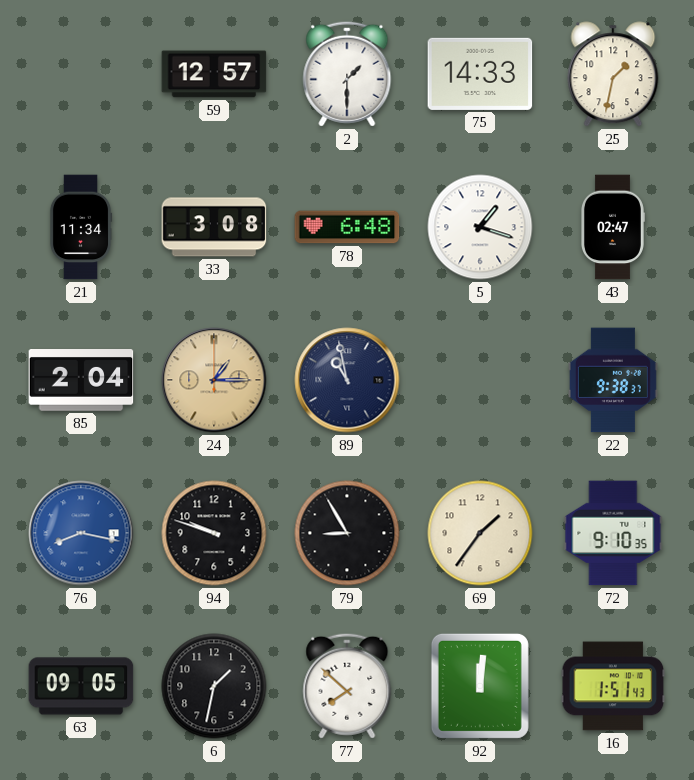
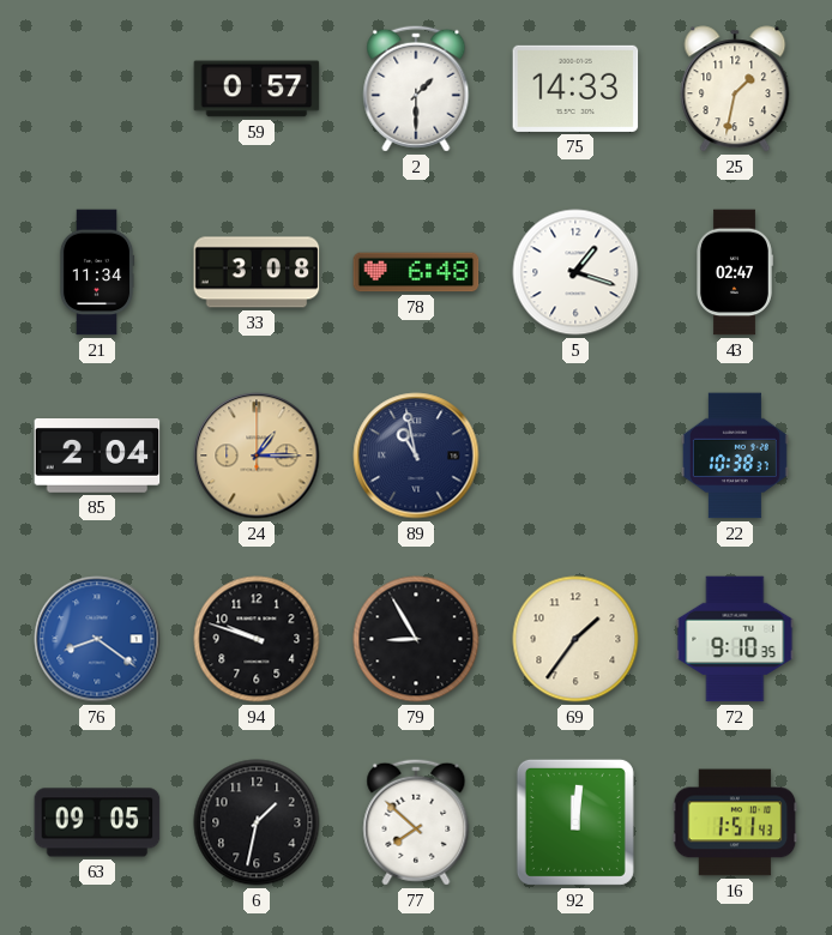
59: 12:57 -> 0:57
22: 9:38 -> 10:38
76: 8:17 -> 8:21
